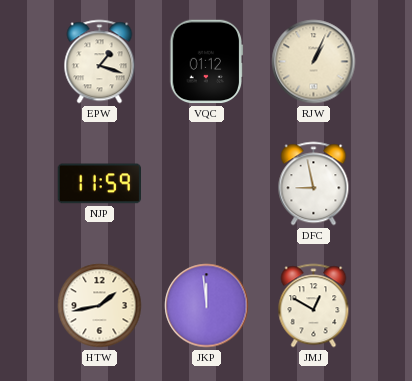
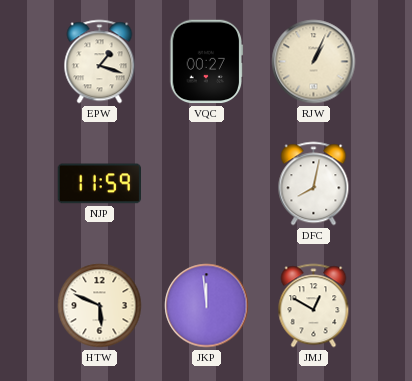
VQC: 01:12 -> 00:27
DFC: 8:58 -> 8:02
HTW: 1:43 -> 5:49
